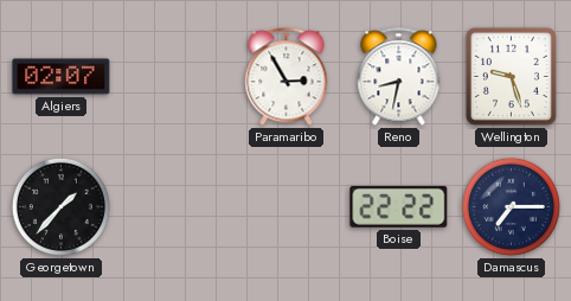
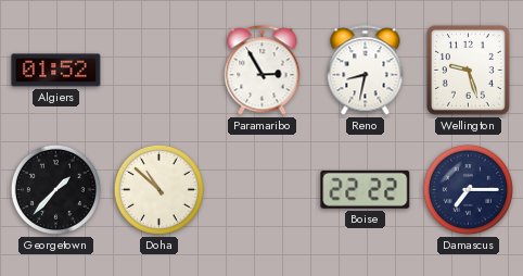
Algiers: 02:07 -> 01:52
Doha: none -> 10:52
